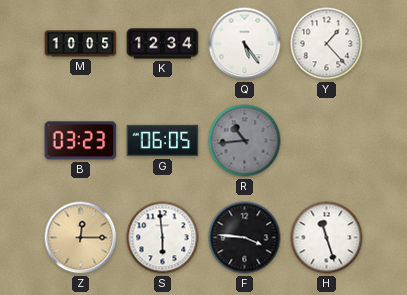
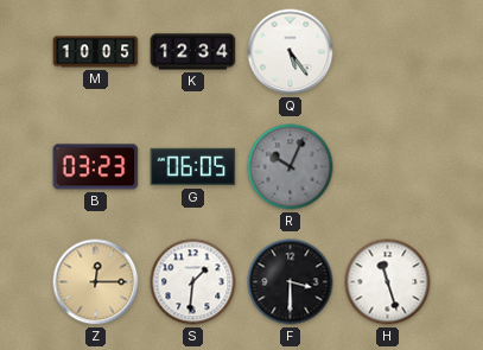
Y: 1:23 -> none
R: 10:44 -> 10:04
S: 5:59 -> 1:31
F: 3:46 -> 3:30
